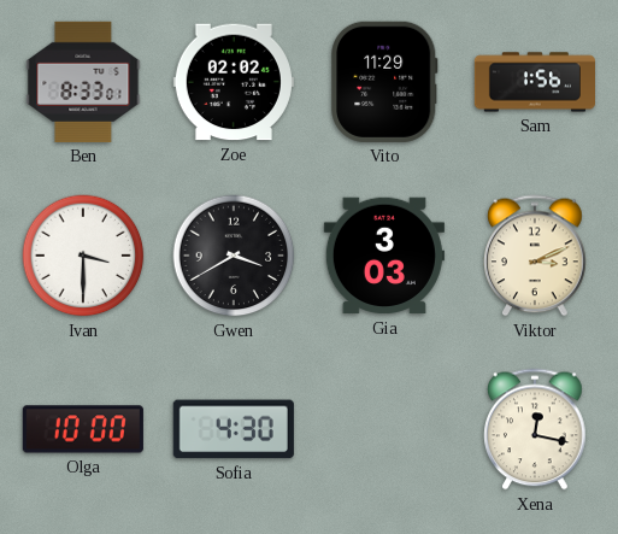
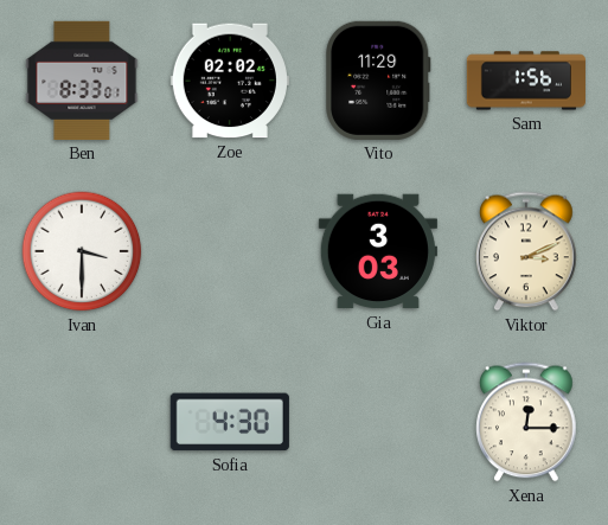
Gwen: 3:40 -> none
Olga: 10:00 -> none
Xena: 12:17 -> 12:15
